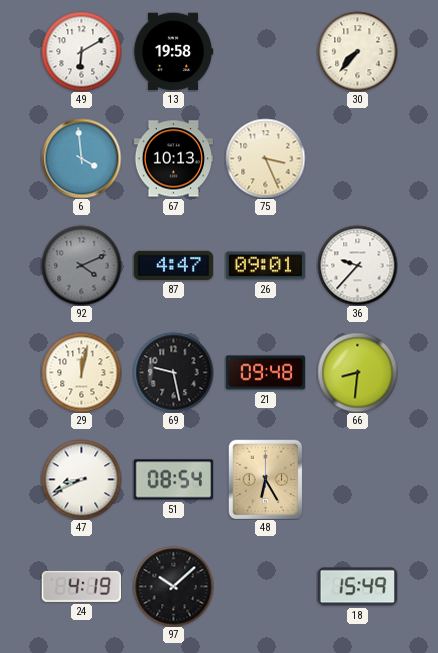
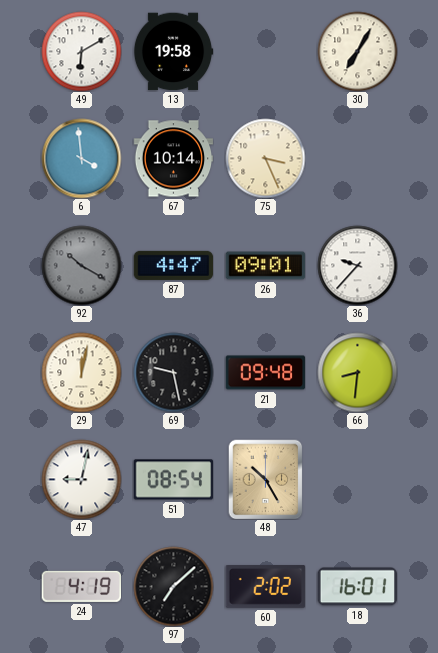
30: 7:37 -> 7:05
67: 10:13 -> 10:14
92: 4:11 -> 10:20
47: 8:41 -> 9:02
48: 6:25 -> 10:25
97: 10:08 -> 7:08
60: none -> 2:02
18: 15:49 -> 16:01
